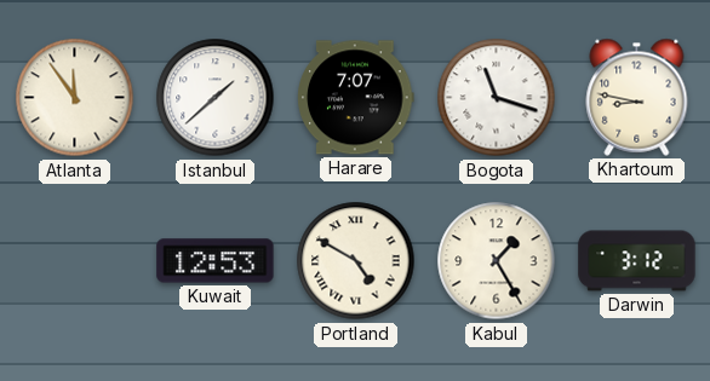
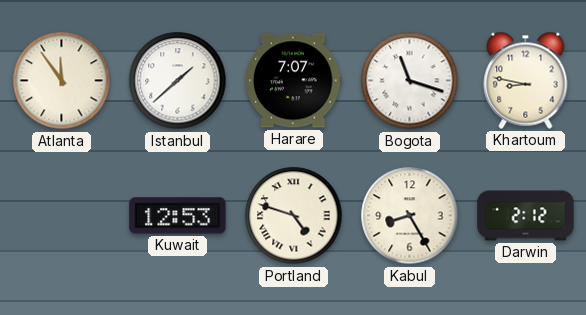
Portland: 4:50 -> 4:48
Kabul: 1:25 -> 8:25
Darwin: 3:12 -> 2:12
